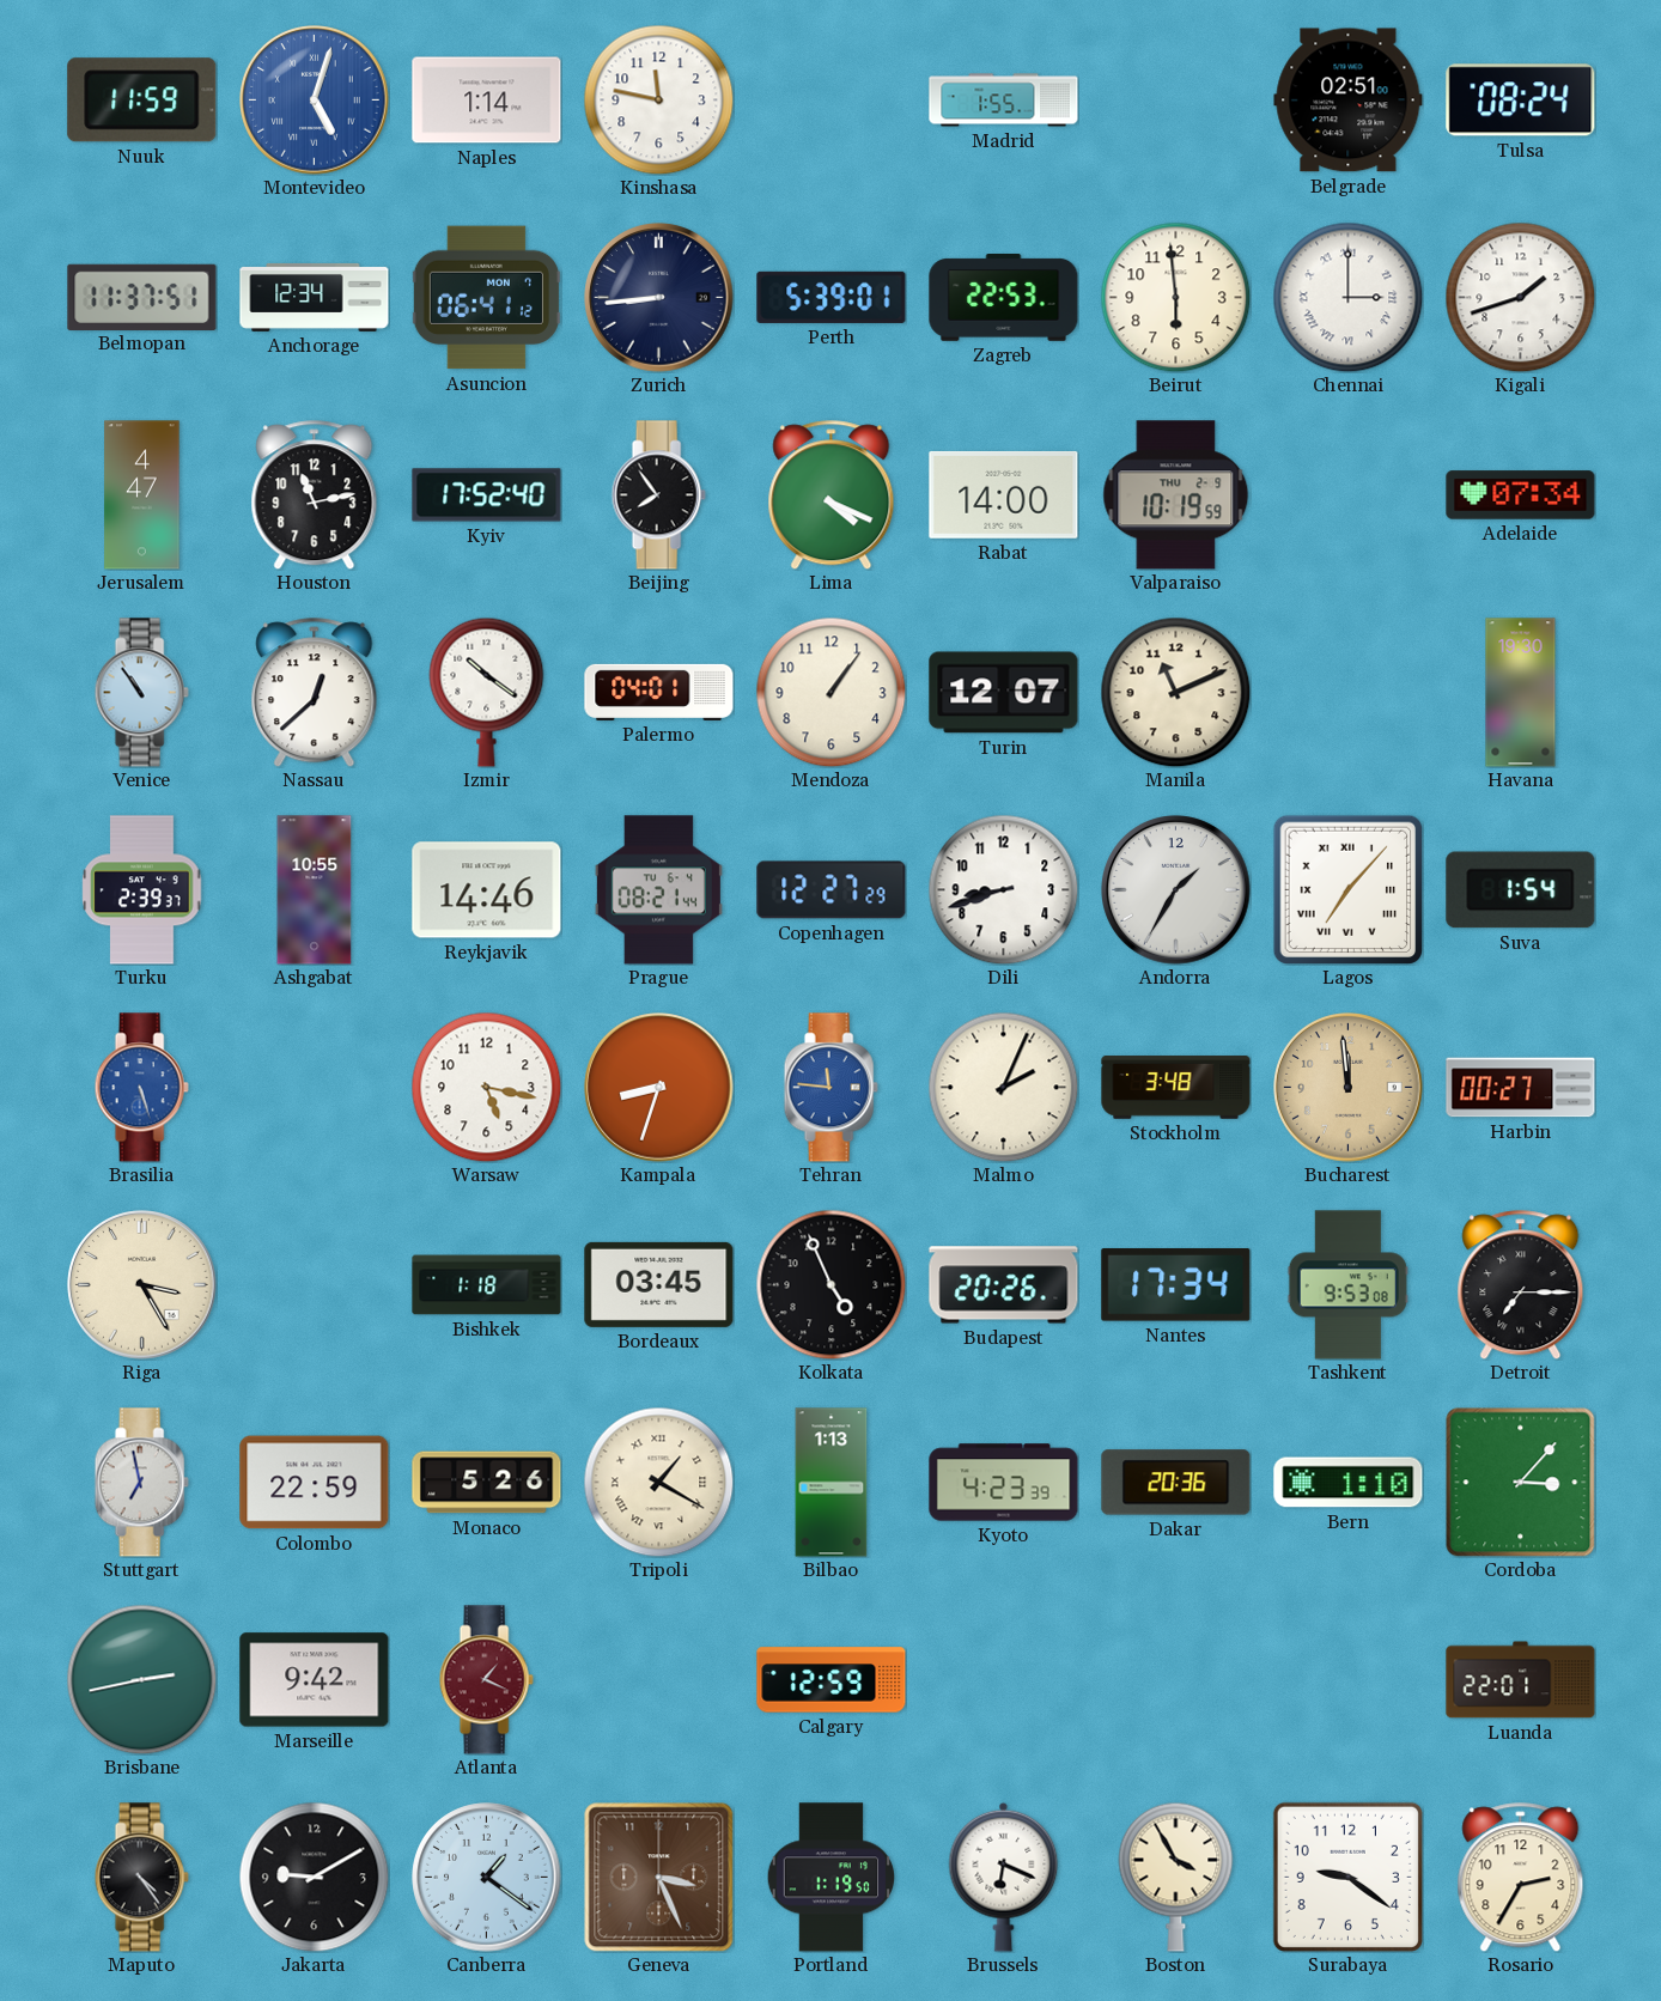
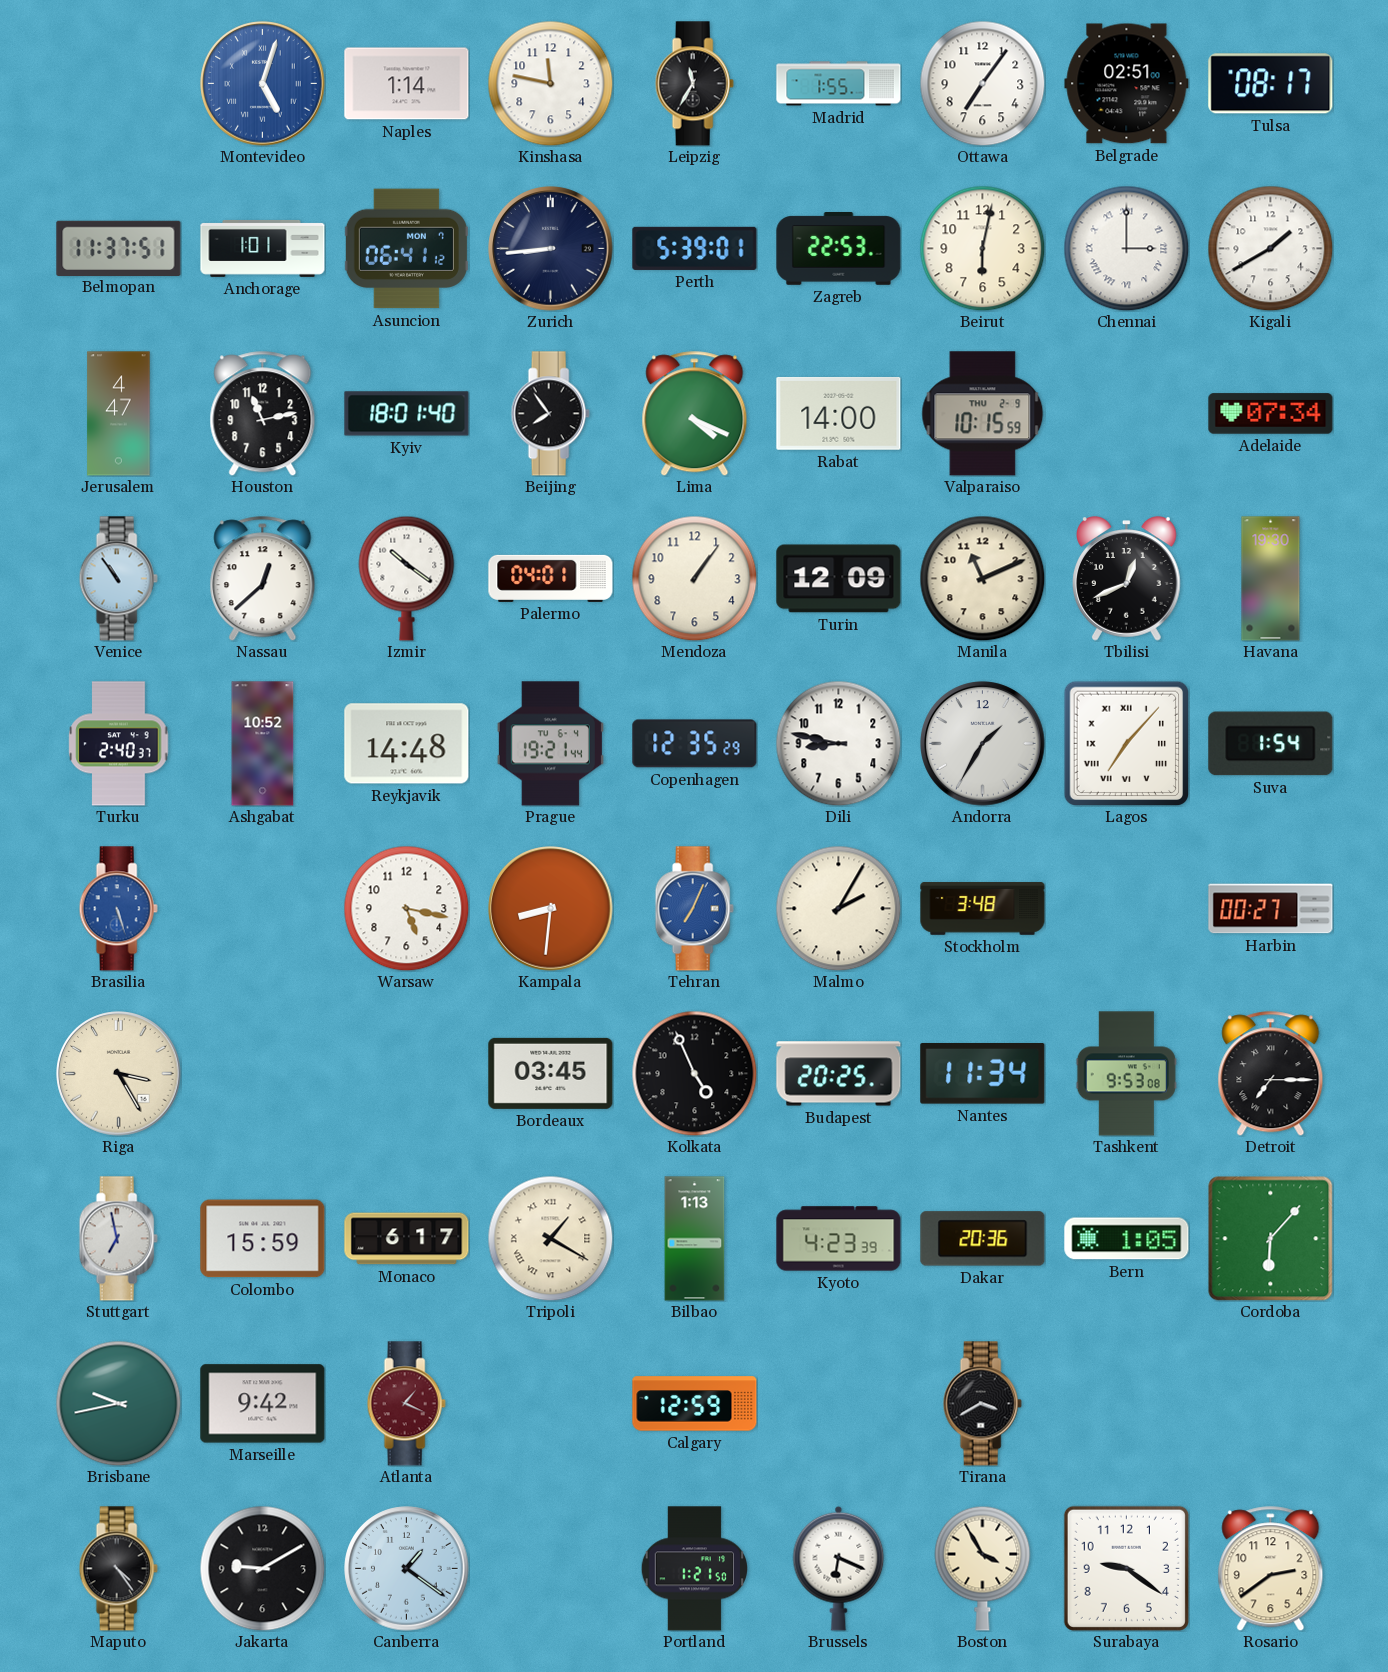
Nuuk: 11:59 -> none
Leipzig: none -> 11:35
Ottawa: none -> 7:06
Tulsa: 08:24 -> 08:17
Anchorage: 12:34 -> 1:01
Beirut: 5:59 -> 6:02
Kigali: 1:42 -> 1:40
Kyiv: 17:52 -> 18:01
Valparaiso: 10:19 -> 10:15
Turin: 12:07 -> 12:09
Tbilisi: none -> 12:41
Turku: 2:39 -> 2:40
Ashgabat: 10:55 -> 10:52
Reykjavik: 14:46 -> 14:48
Prague: 08:21 -> 19:21
Copenhagen: 12:27 -> 12:35
Dili: 8:42 -> 8:47
Kampala: 8:33 -> 8:31
Tehran: 11:46 -> 7:04
Malmo: 2:04 -> 2:05
Bucharest: 11:59 -> none
Bishkek: 1:18 -> none
Budapest: 20:26 -> 20:25
Nantes: 17:34 -> 11:34
Colombo: 22:59 -> 15:59
Monaco: 5:26 -> 6:17
Bern: 1:10 -> 1:05
Cordoba: 3:07 -> 6:07
Brisbane: 2:43 -> 9:43
Tirana: none -> 3:40
Luanda: 22:01 -> none
Geneva: 3:26 -> none
Portland: 1:19 -> 1:21
Rosario: 2:35 -> 2:39
